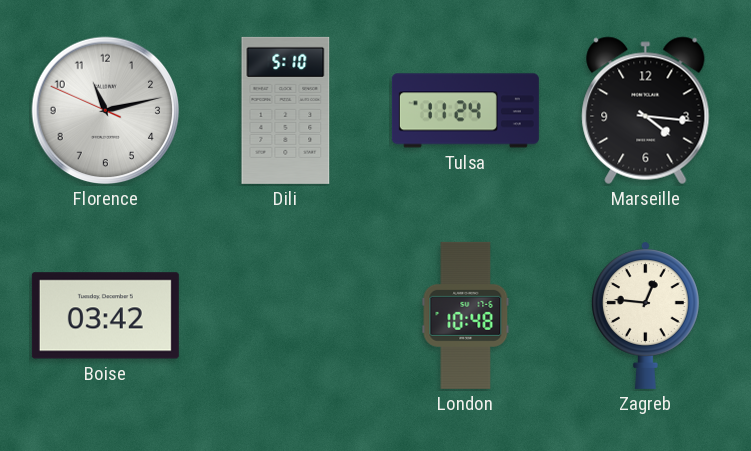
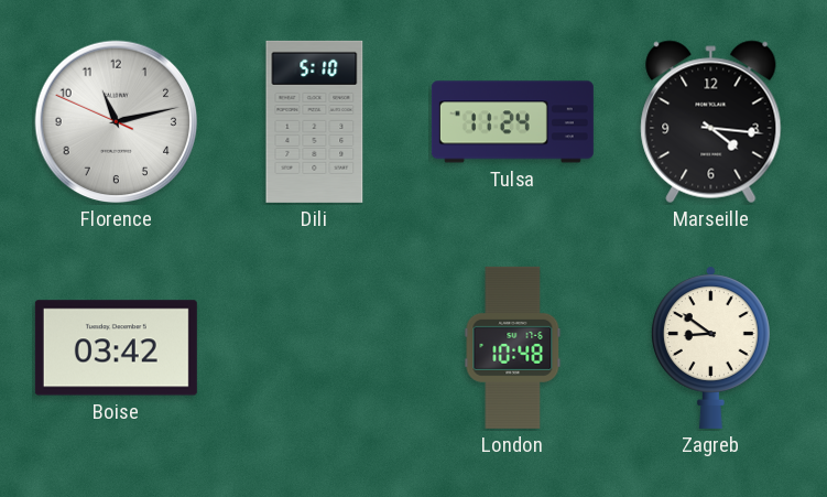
Zagreb: 12:46 -> 8:51
